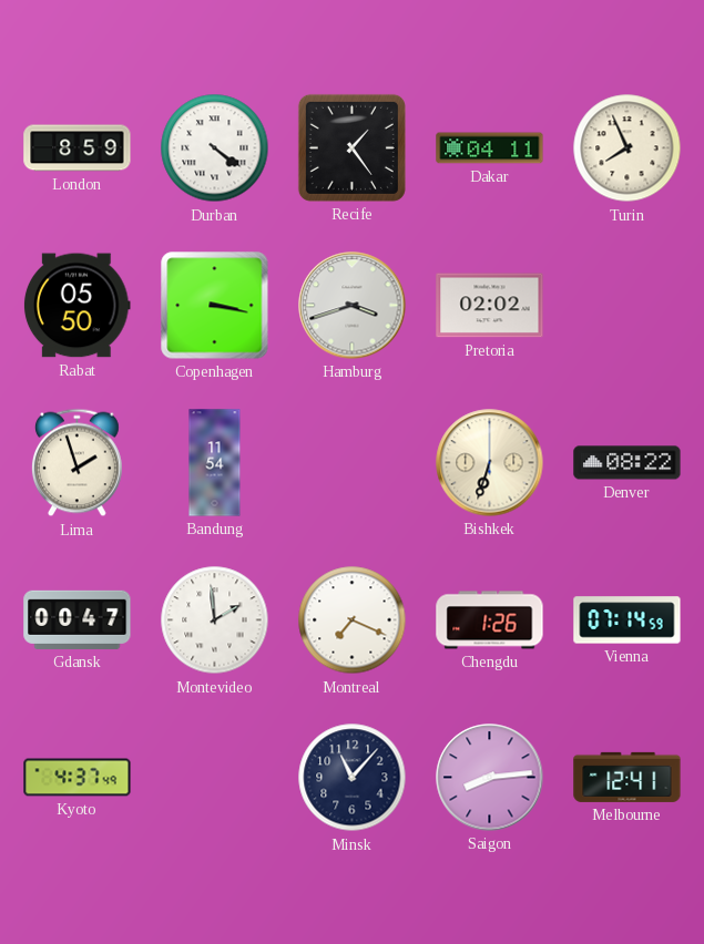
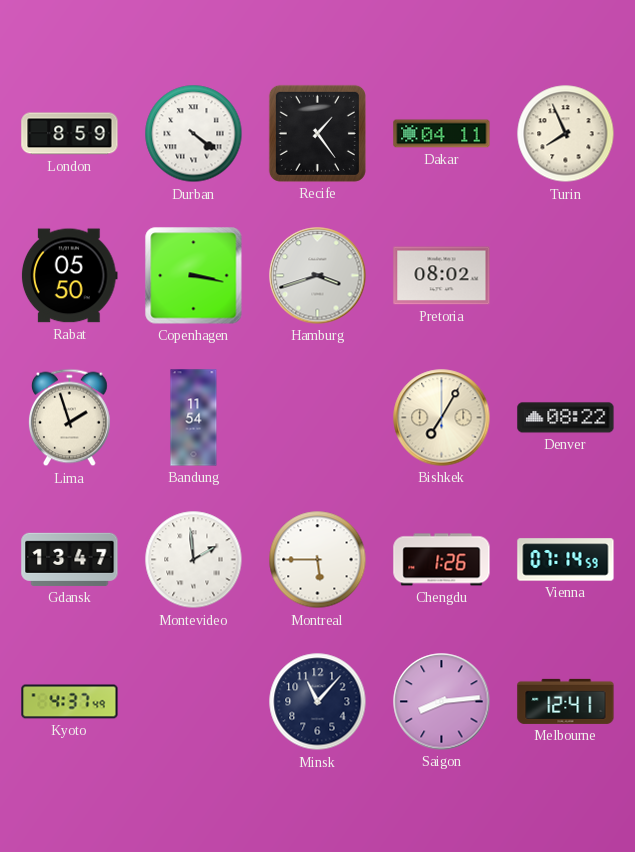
Pretoria: 02:02 -> 08:02
Bishkek: 6:33 -> 7:05
Gdansk: 00:47 -> 13:47
Montreal: 7:19 -> 5:45
